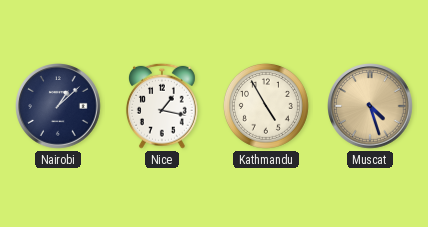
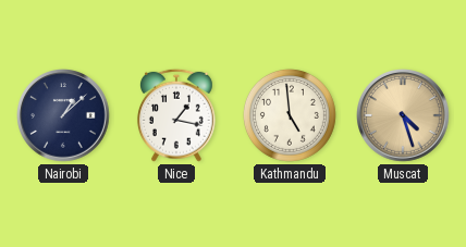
Kathmandu: 4:55 -> 4:59
